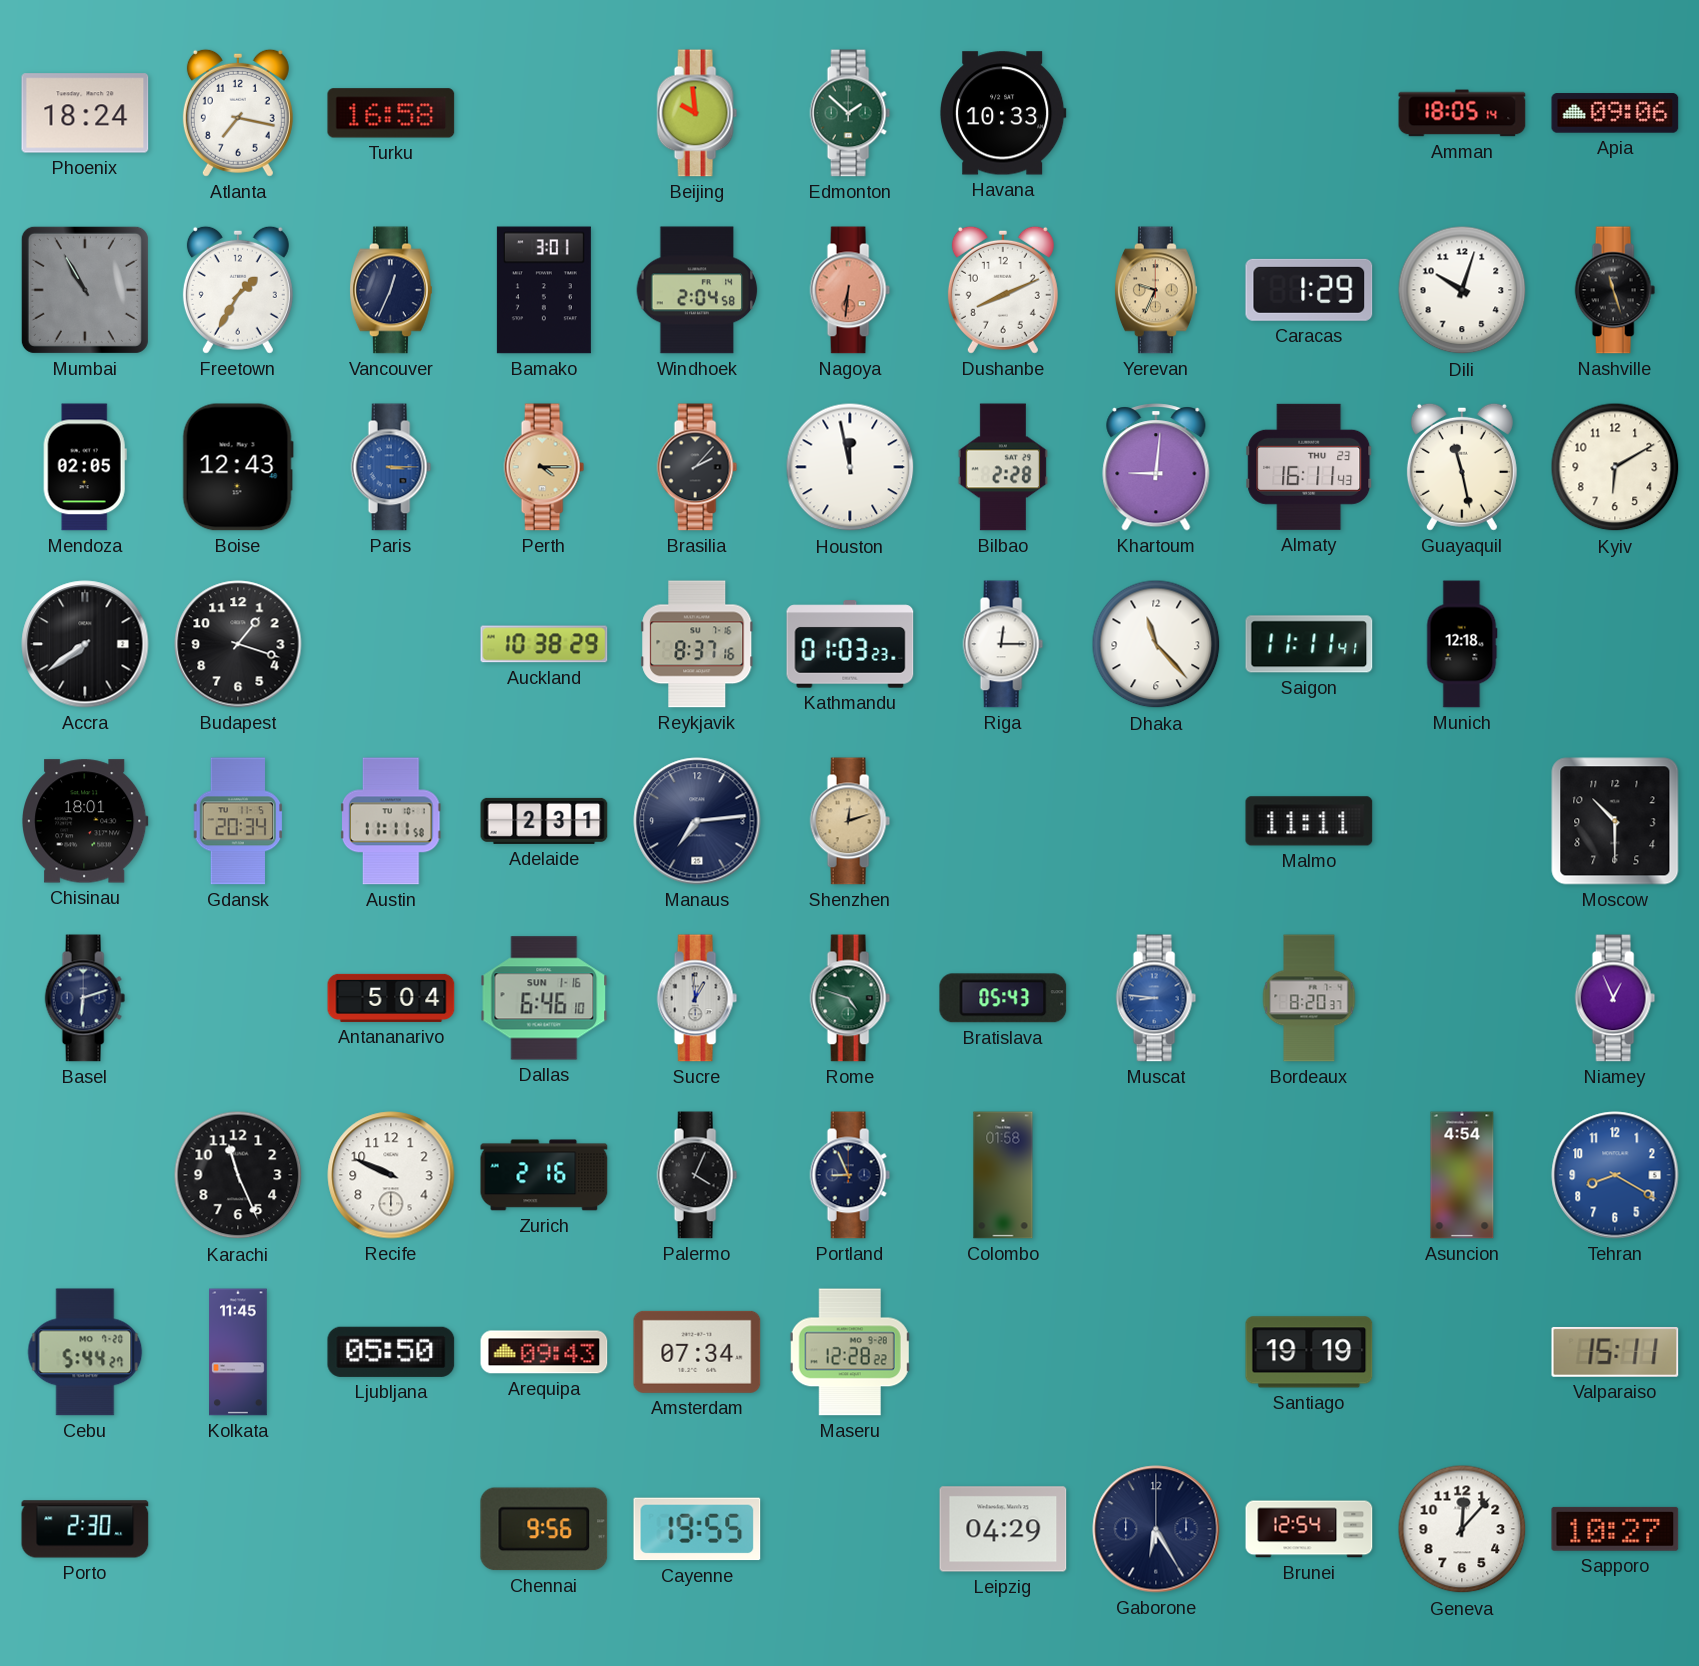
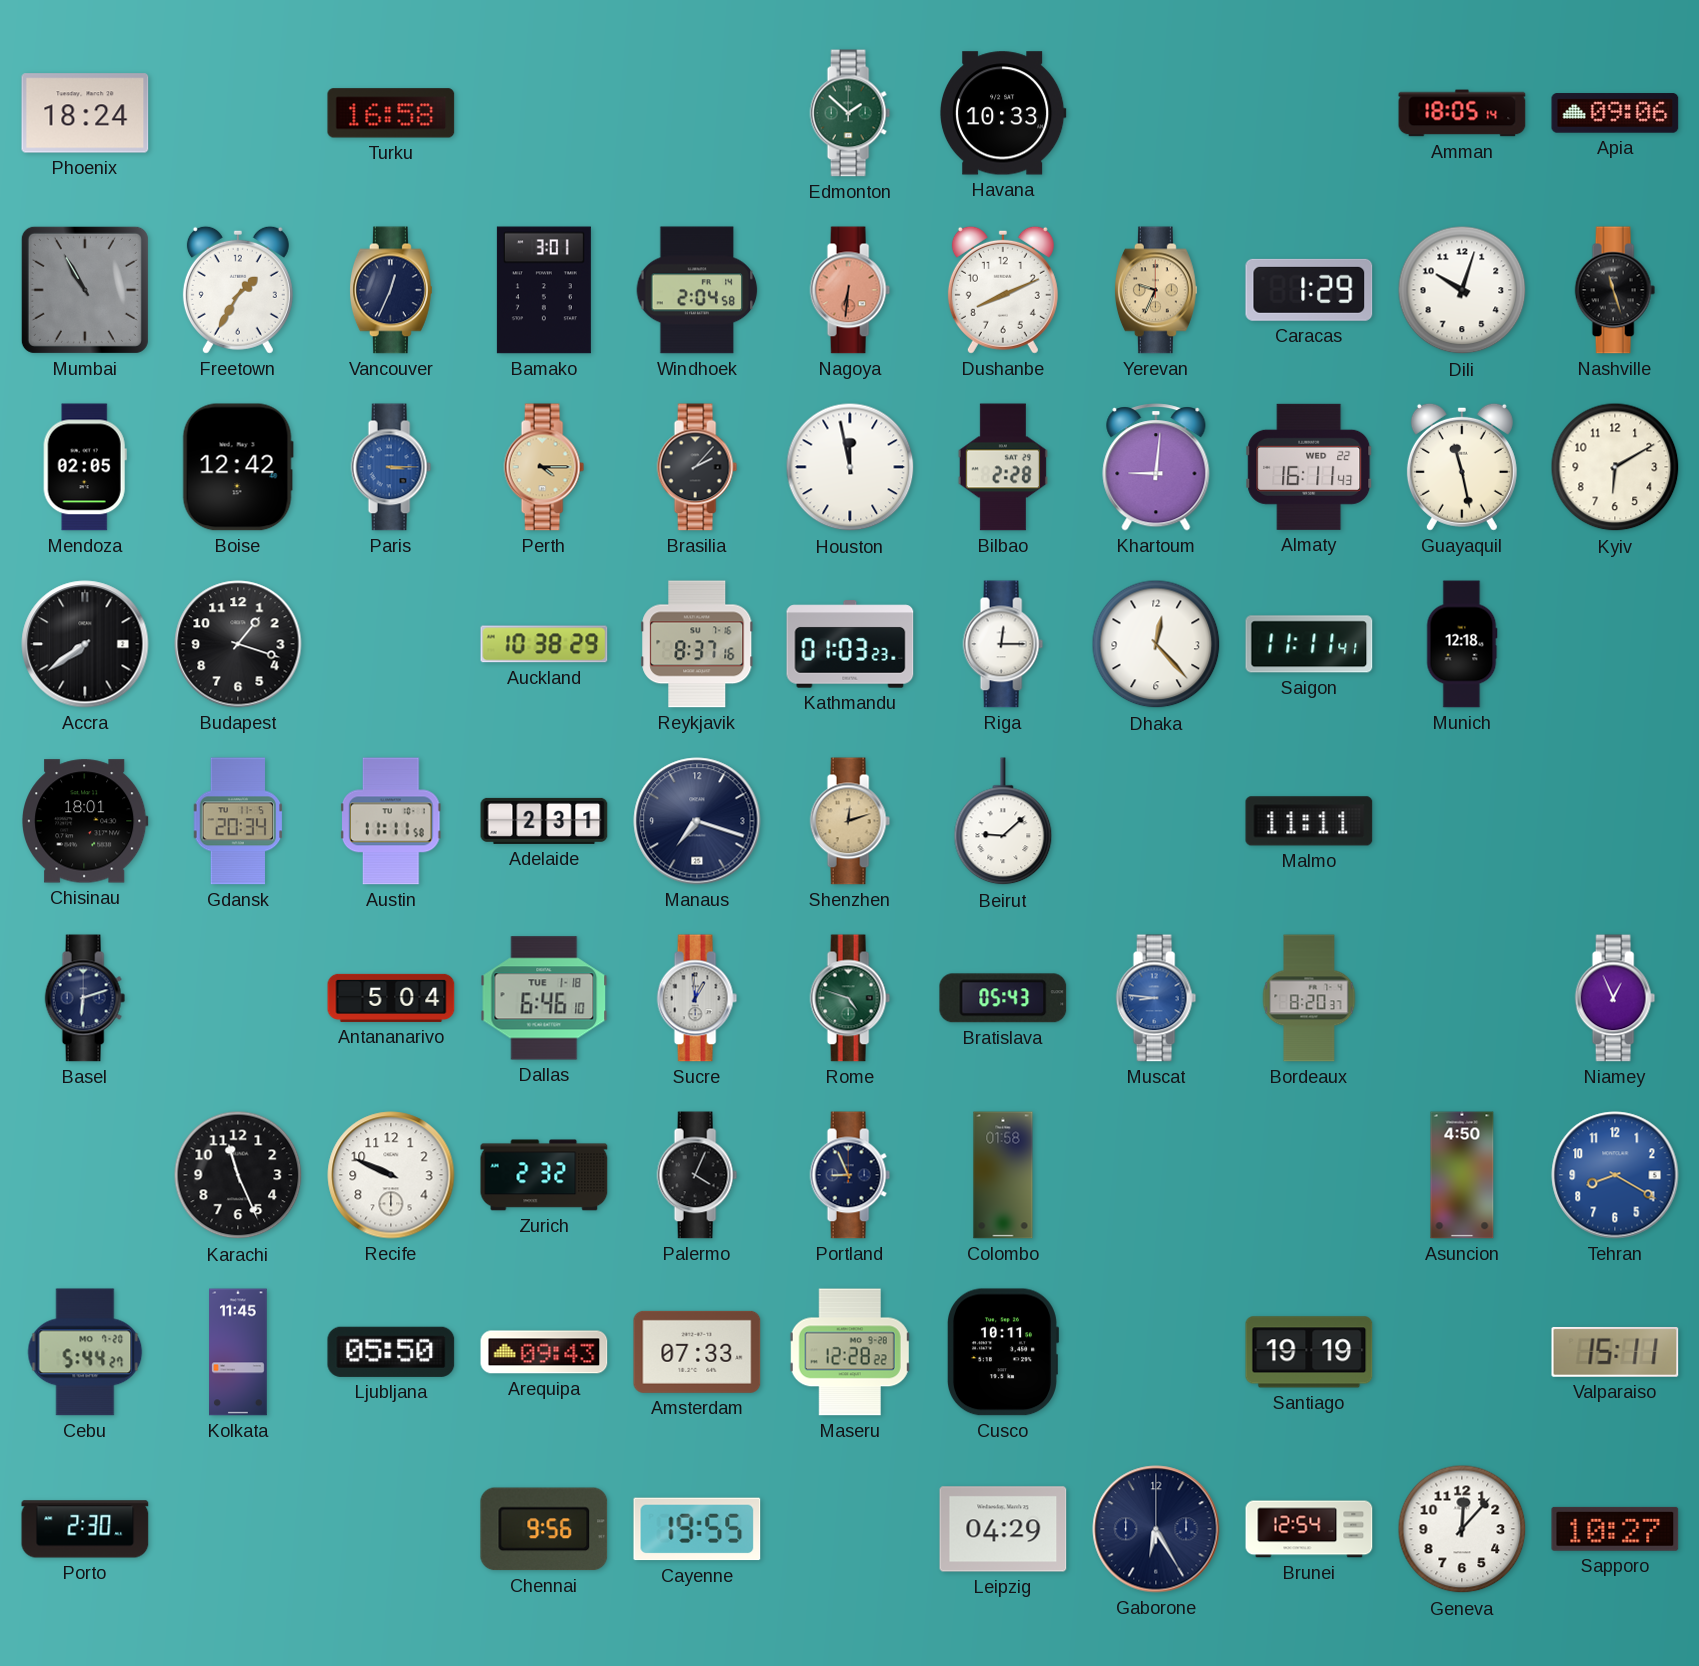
Atlanta: 7:17 -> none
Beijing: 9:59 -> none
Boise: 12:43 -> 12:42
Almaty date: THU 23 -> WED 22
Dhaka: 11:23 -> 12:23
Manaus: 7:14 -> 7:18
Beirut: none -> 9:08
Moscow: 10:30 -> none
Dallas date: SUN 1-16 -> TUE 1-18
Zurich: 2:16 -> 2:32
Asuncion: 4:54 -> 4:50
Amsterdam: 07:34 -> 07:33
Cusco: none -> 10:11
